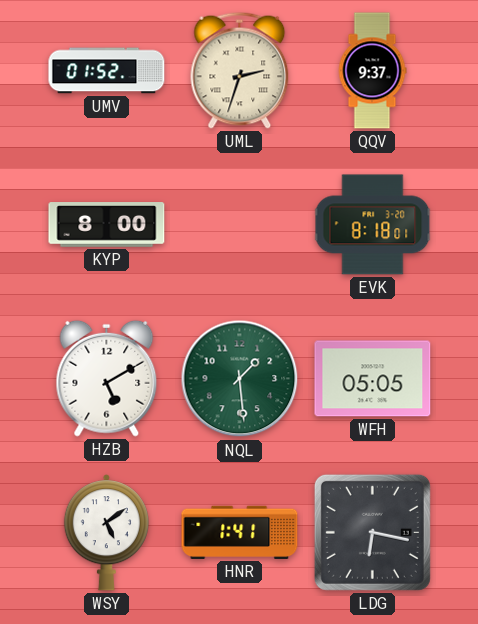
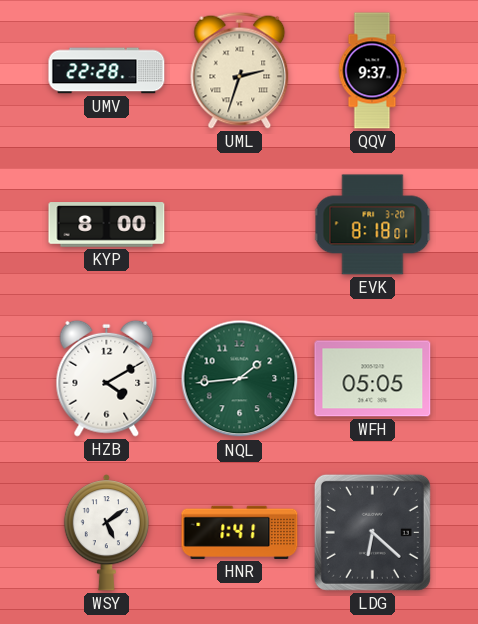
UMV: 01:52 -> 22:28
HZB: 5:10 -> 4:10
NQL: 1:29 -> 1:44
LDG: 6:17 -> 6:22
